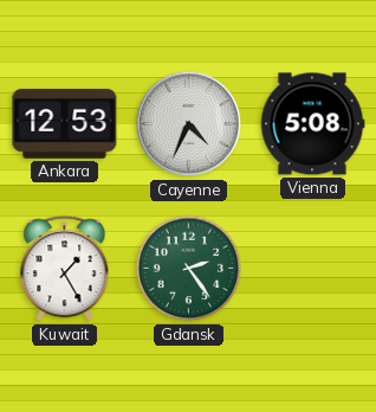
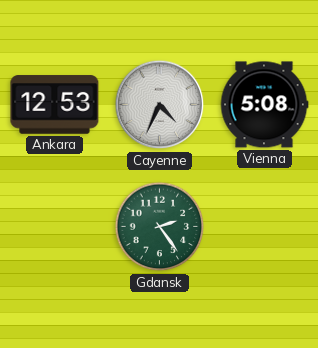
Kuwait: 1:25 -> none
